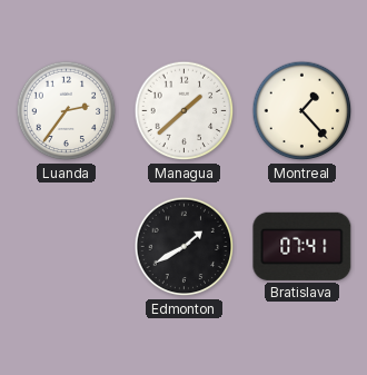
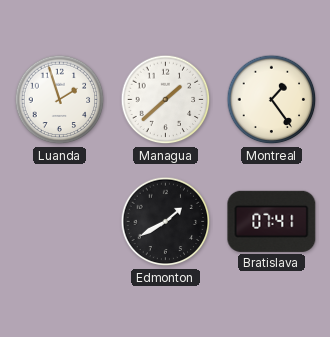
Luanda: 2:36 -> 1:57
Montreal: 1:23 -> 1:24
